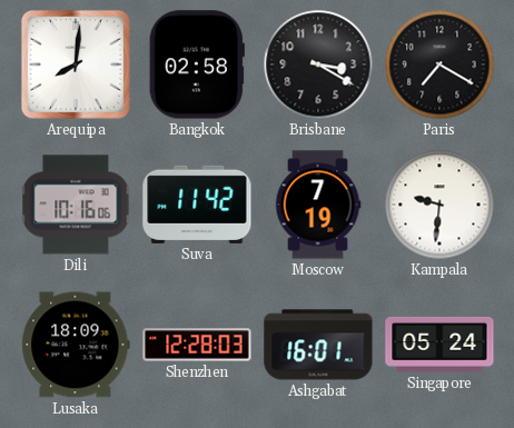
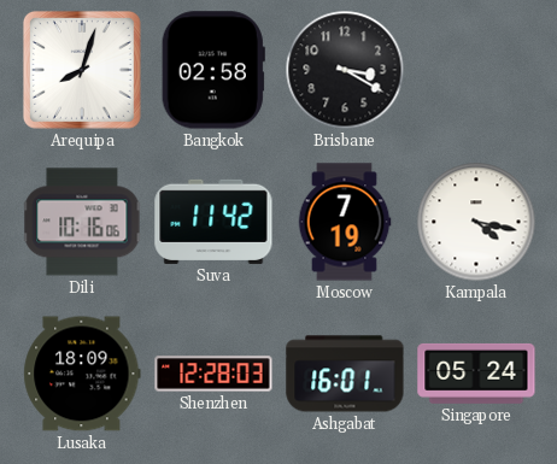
Arequipa: 8:01 -> 8:03
Paris: 7:20 -> none
Kampala: 9:31 -> 4:17
